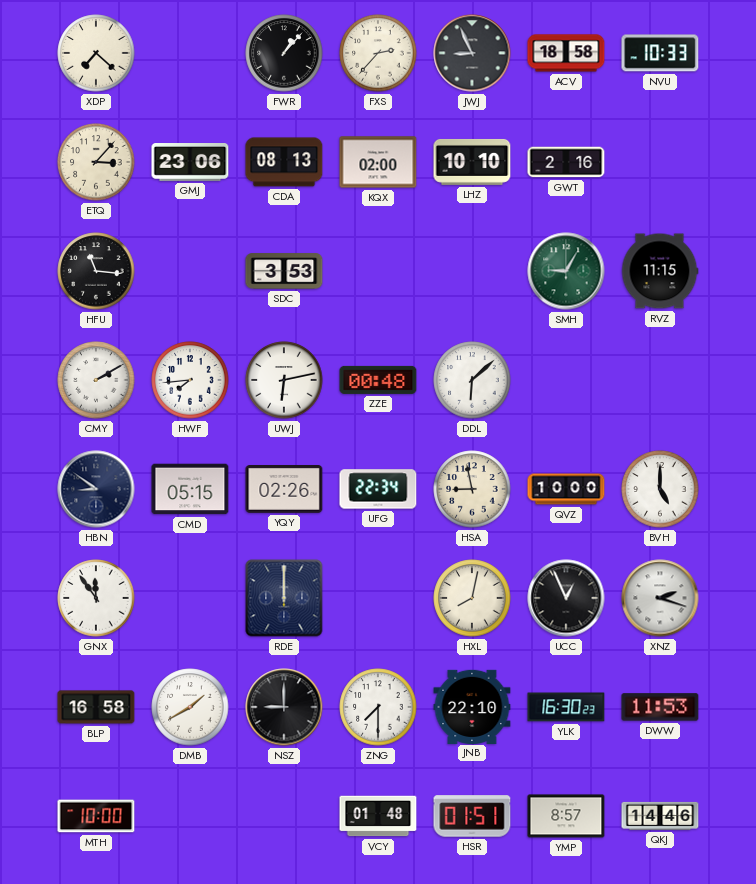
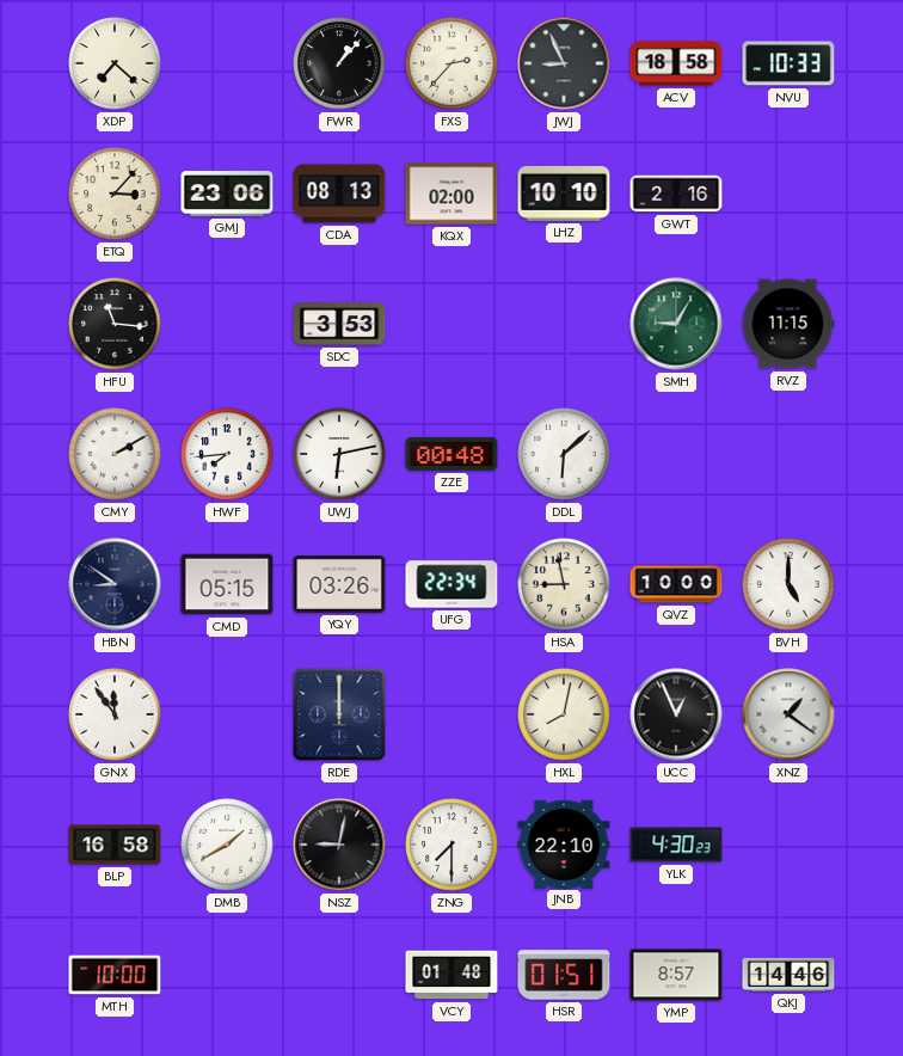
YQY: 02:26 -> 03:26
XNZ: 2:18 -> 1:21
NSZ: 9:00 -> 9:02
YLK: 16:30 -> 4:30
DWW: 11:53 -> none
